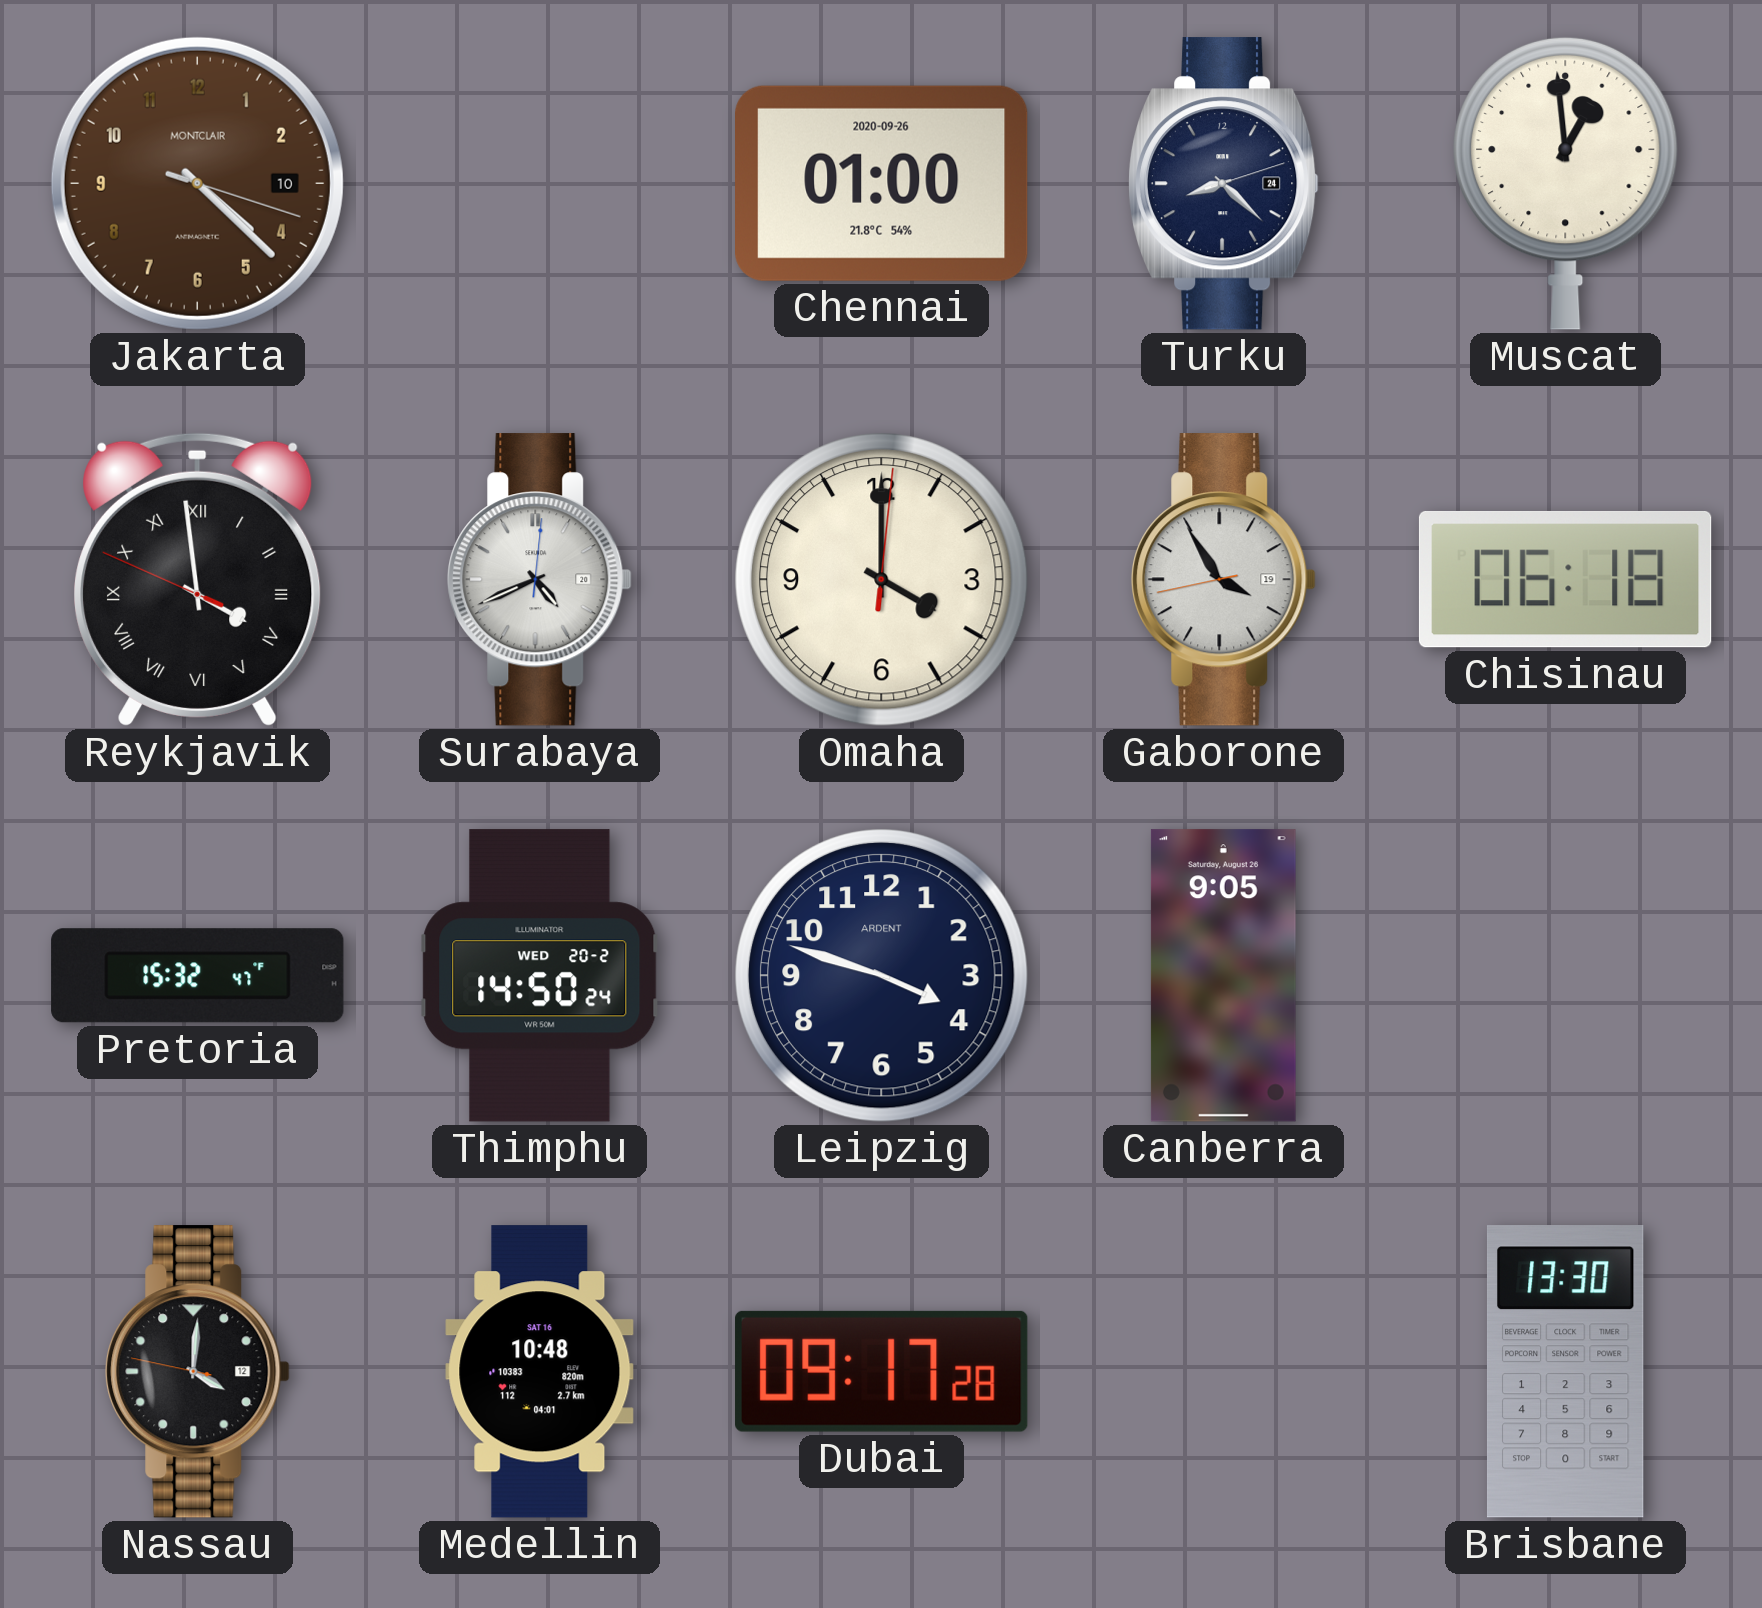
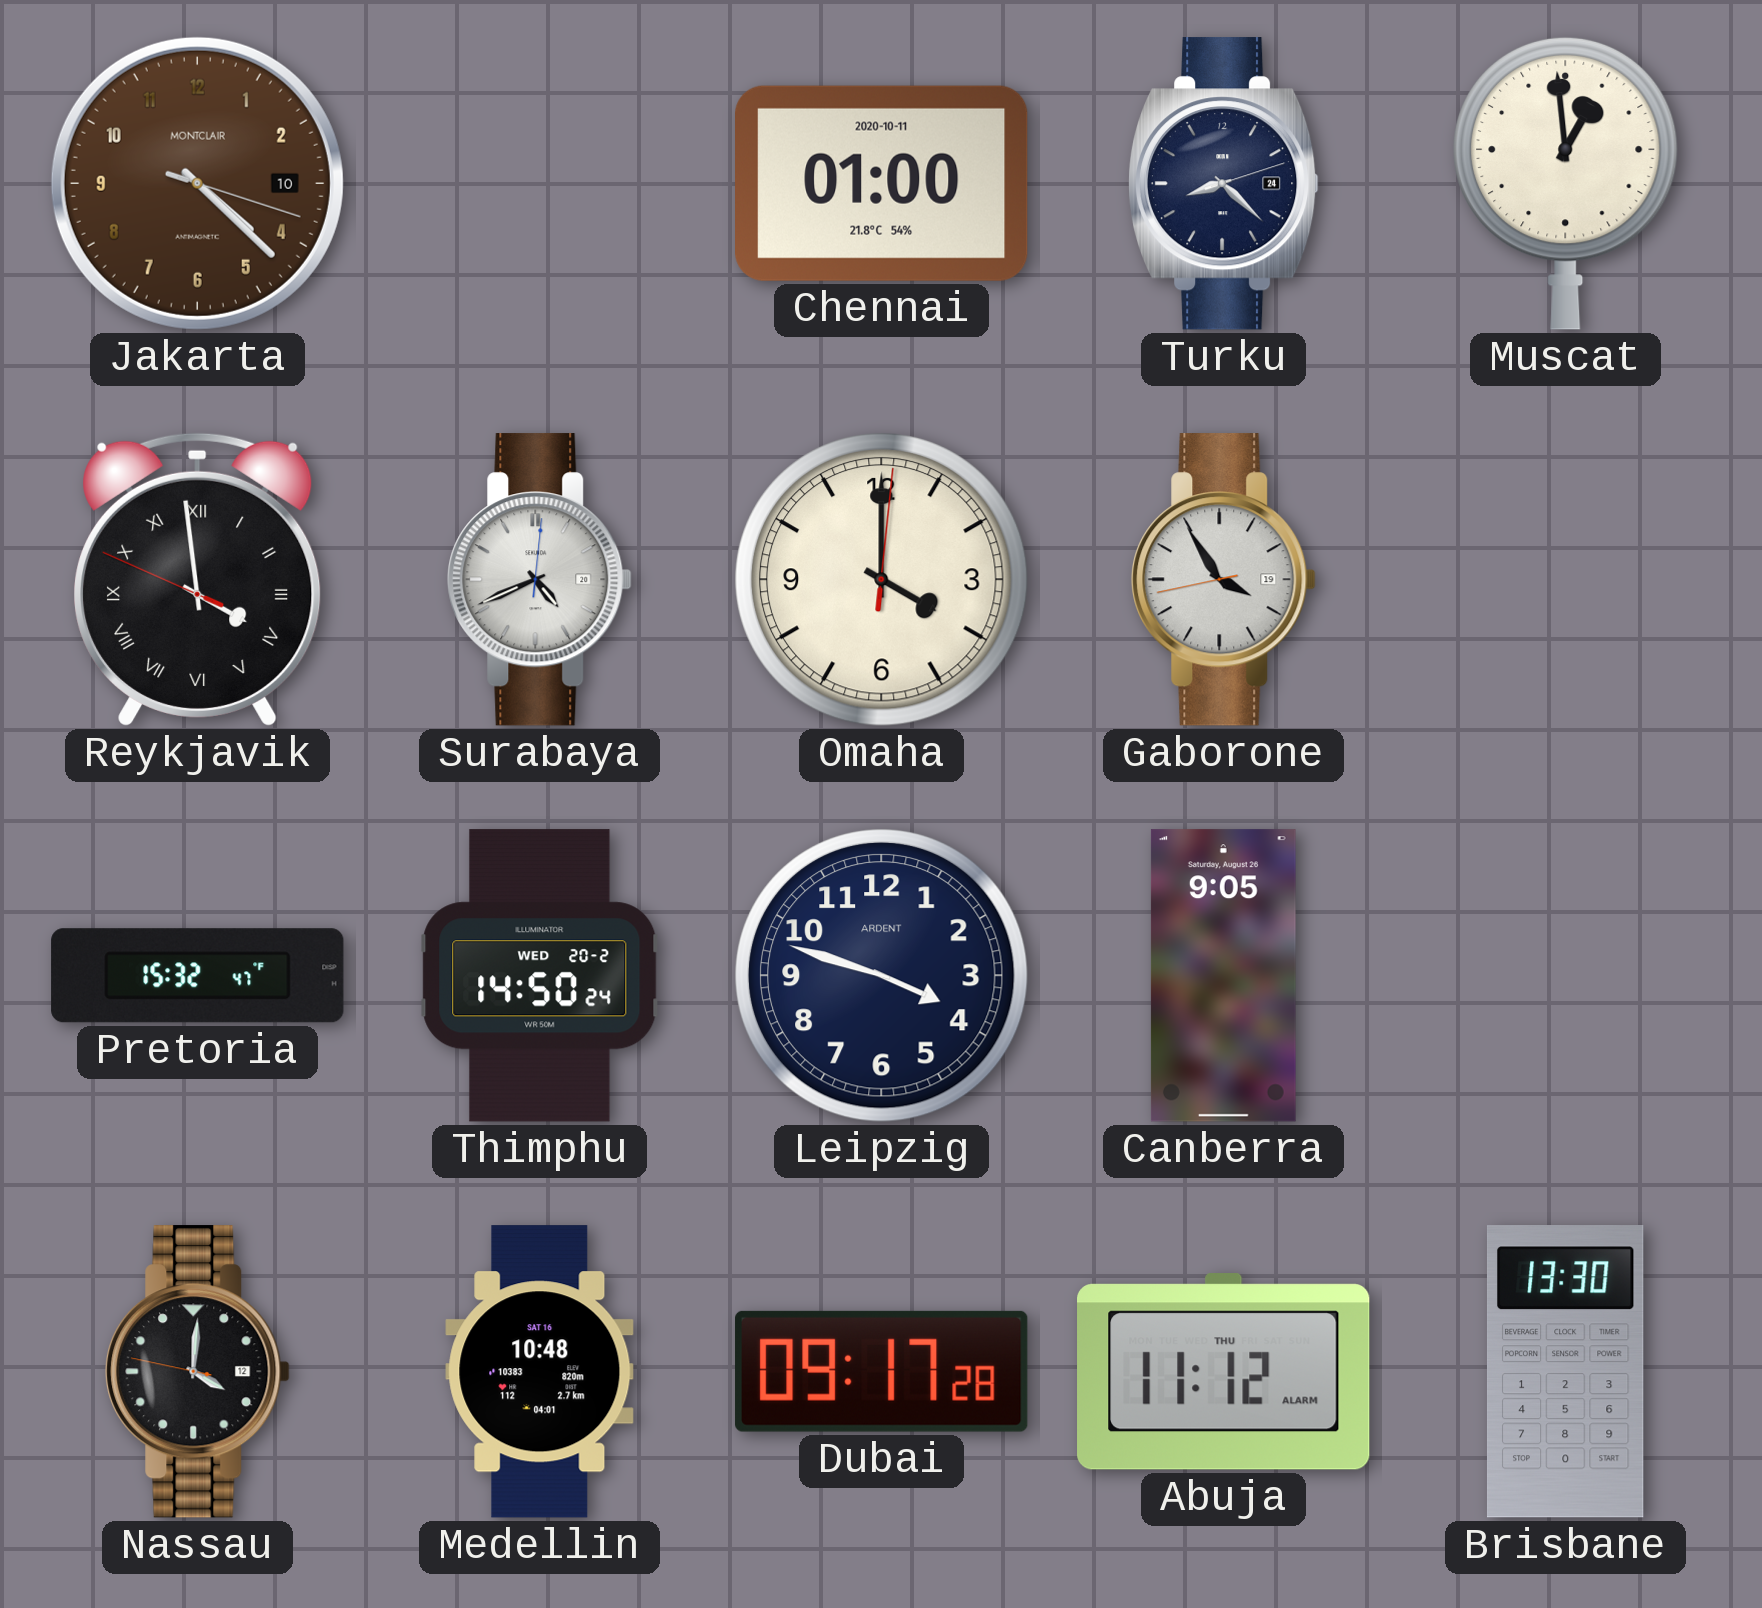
Chennai date: 2020-09-26 -> 2020-10-11
Chisinau: 06:18 -> none
Abuja: none -> 11:12
